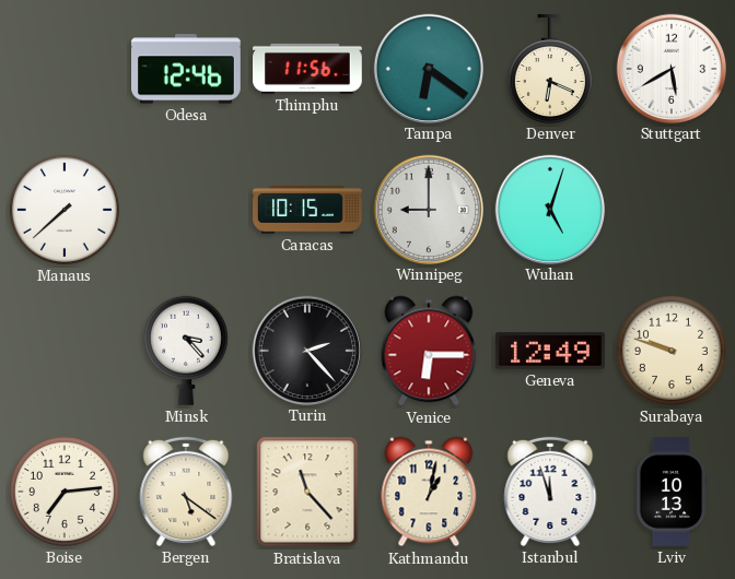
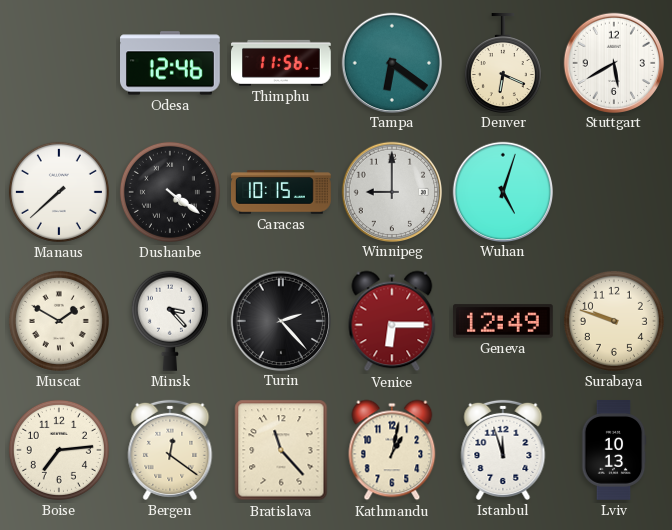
Dushanbe: none -> 4:21
Muscat: none -> 1:50
Bergen: 5:21 -> 12:21
